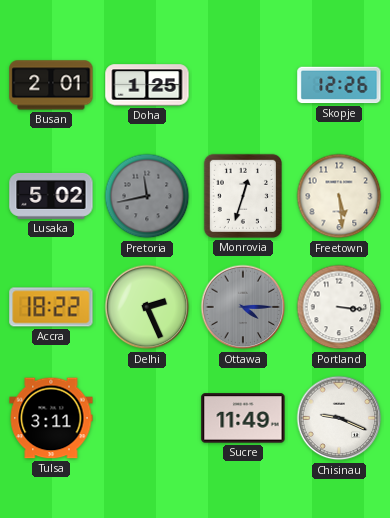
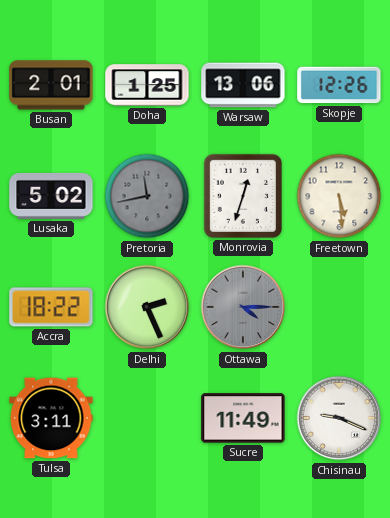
Warsaw: none -> 13:06
Portland: 3:16 -> none
